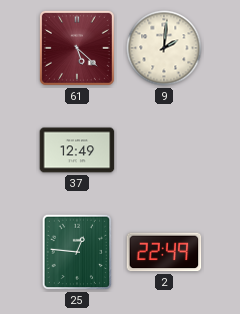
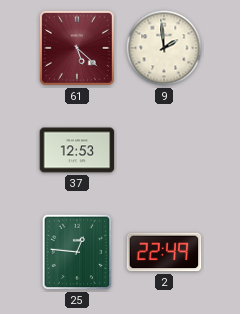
9: 2:01 -> 1:59
37: 12:49 -> 12:53
